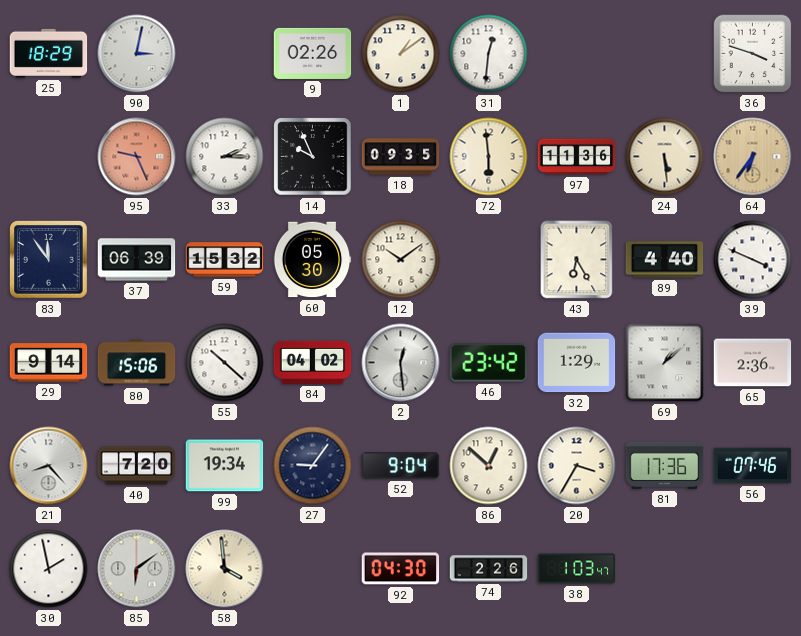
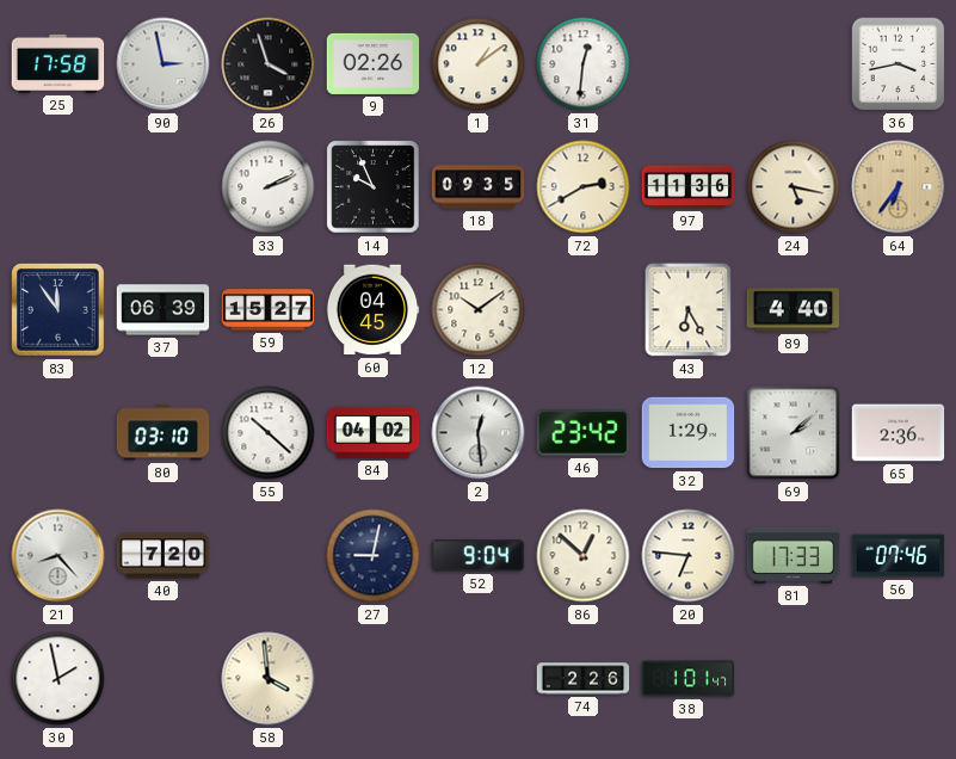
25: 18:29 -> 17:58
90: 3:02 -> 2:58
26: none -> 3:57
36: 3:48 -> 3:43
95: 9:26 -> none
33: 2:15 -> 2:11
72: 5:59 -> 2:40
24: 5:29 -> 5:17
59: 15:32 -> 15:27
60: 05:30 -> 04:45
39: 3:49 -> none
29: 9:14 -> none
80: 15:06 -> 03:10
69: 1:08 -> 2:08
99: 19:34 -> none
27: 9:06 -> 9:02
20: 3:35 -> 6:46
81: 17:36 -> 17:33
85: 6:09 -> none
92: 04:30 -> none
38: 1:03 -> 1:01
